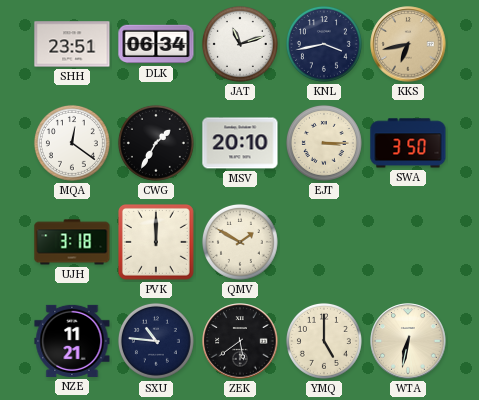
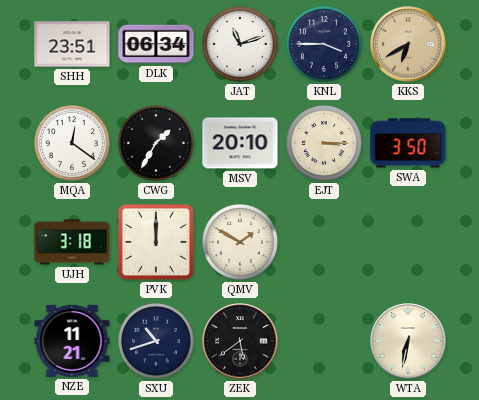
KNL: 3:43 -> 3:45
KKS: 6:43 -> 6:40
SXU: 10:46 -> 10:42
YMQ: 5:00 -> none
